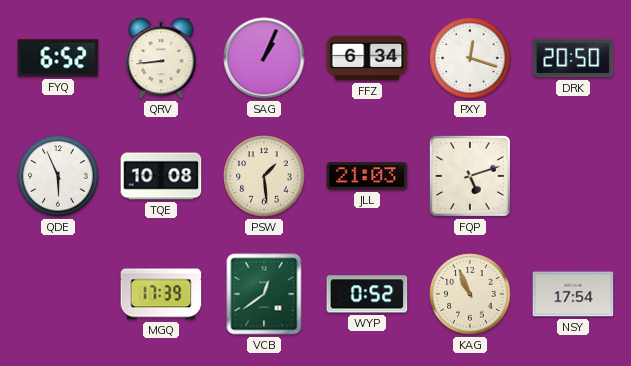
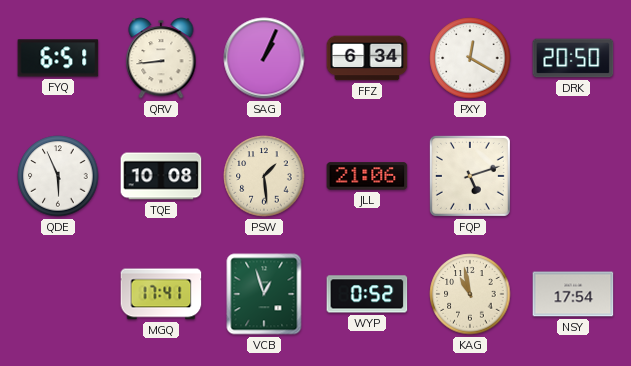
FYQ: 6:52 -> 6:51
PXY: 12:18 -> 12:20
JLL: 21:03 -> 21:06
MGQ: 17:39 -> 17:41
VCB: 12:39 -> 12:57
KAG: 10:56 -> 10:58
